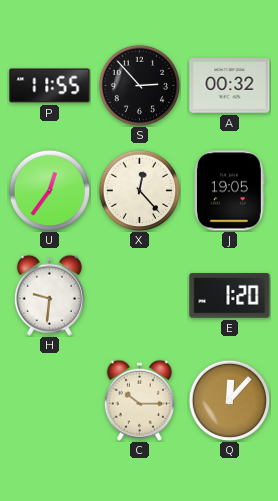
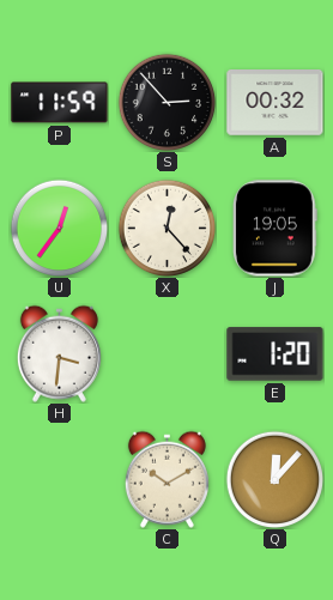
P: 11:55 -> 11:59
H: 9:31 -> 3:31
C: 10:15 -> 10:10
